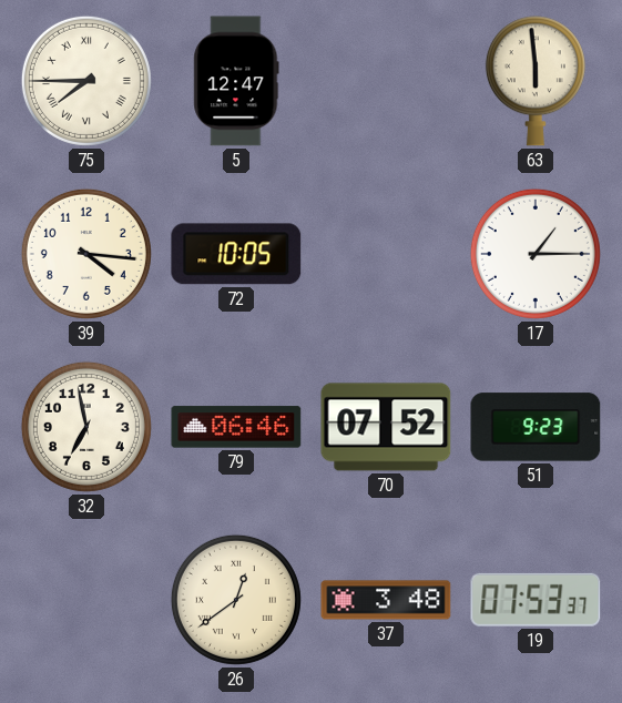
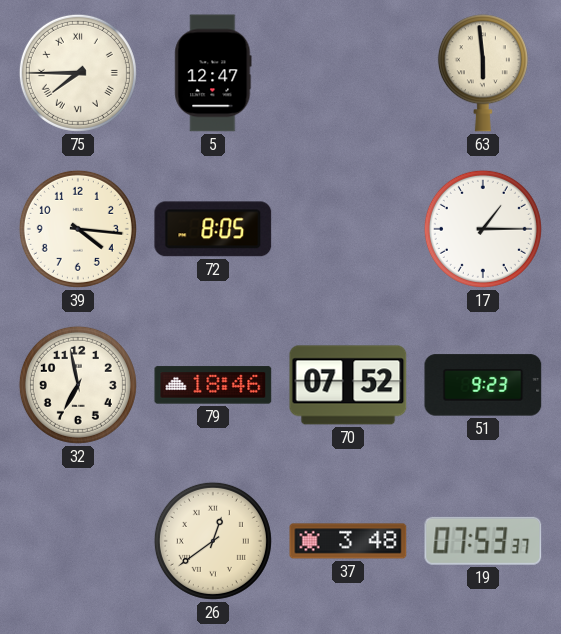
72: 10:05 -> 8:05
79: 06:46 -> 18:46
